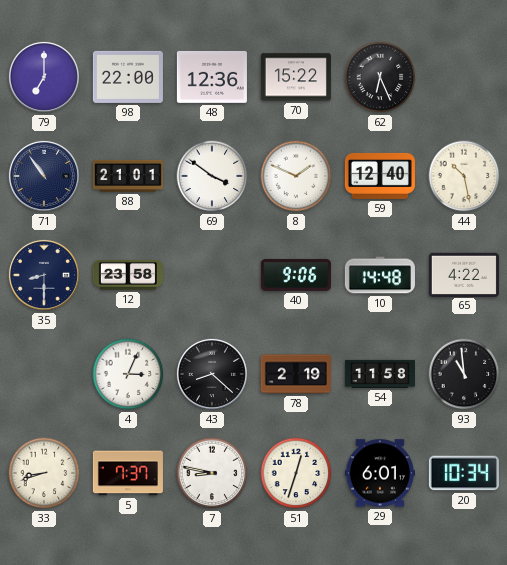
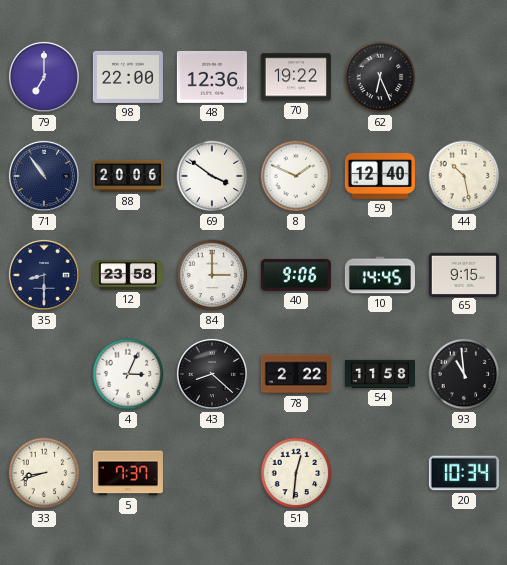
70: 15:22 -> 19:22
88: 21:01 -> 20:06
84: none -> 3:00
10: 14:48 -> 14:45
65: 4:22 -> 9:15
78: 2:19 -> 2:22
7: 8:47 -> none
51: 12:33 -> 12:31
29: 6:01 -> none
